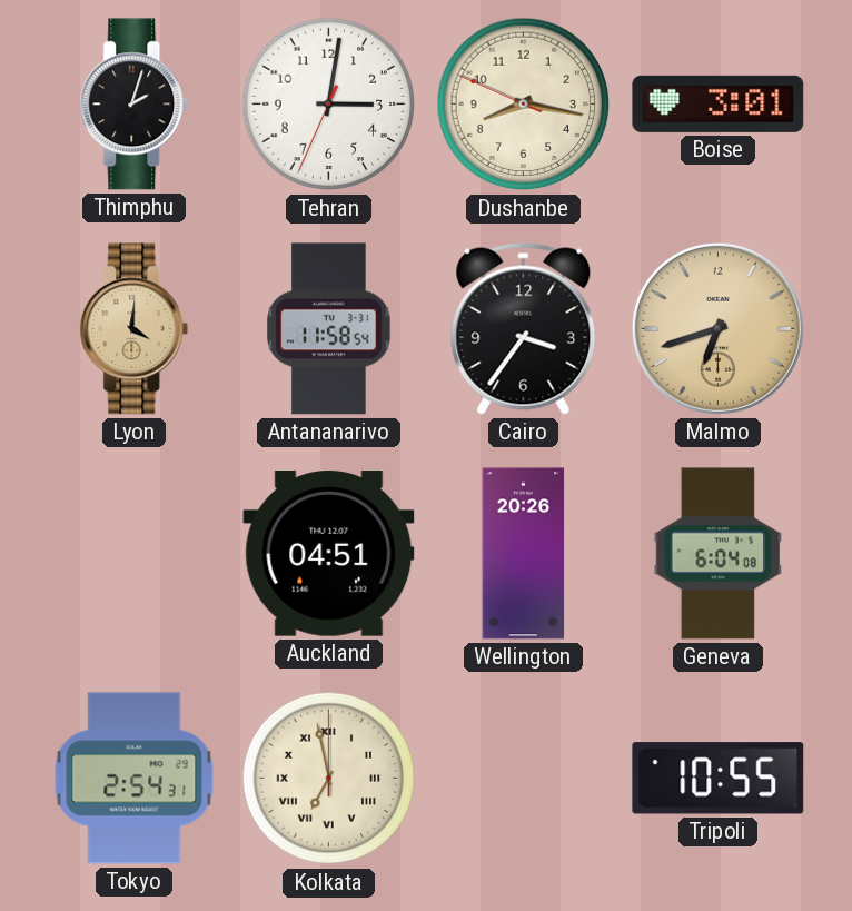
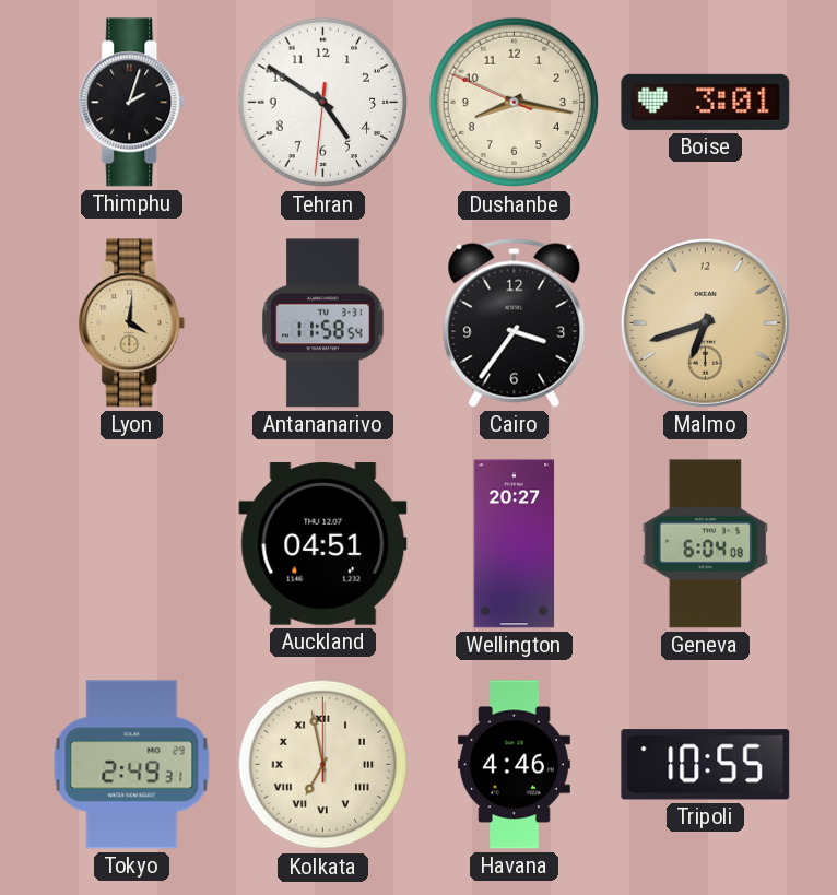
Tehran: 3:01 -> 4:50
Wellington: 20:26 -> 20:27
Tokyo: 2:54 -> 2:49
Havana: none -> 4:46
